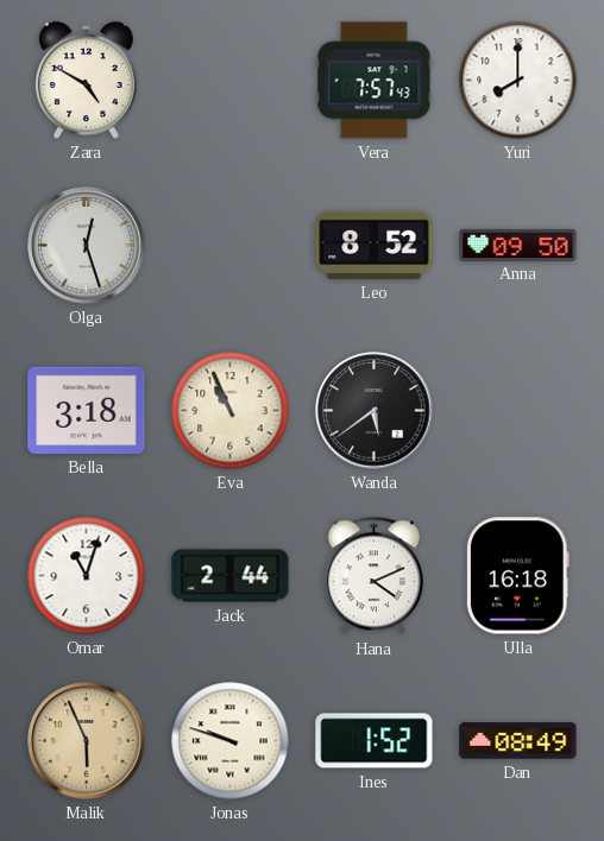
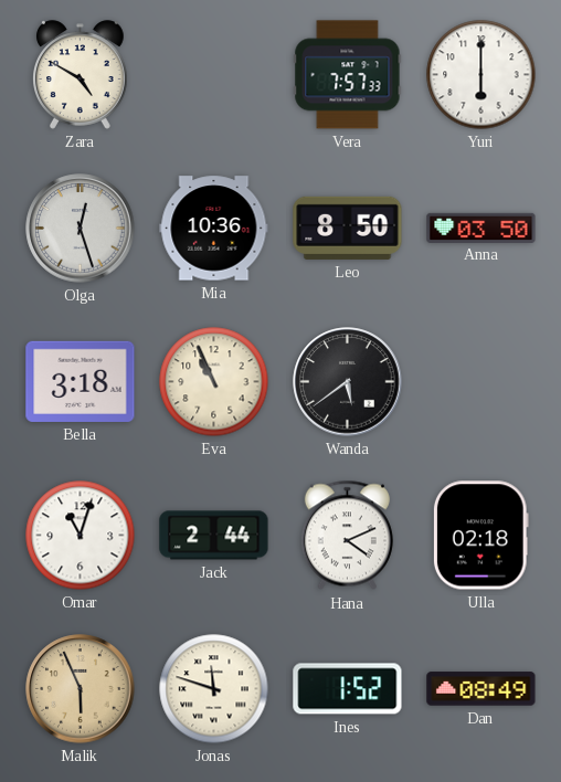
Vera: 7:57:43 -> 7:57:33
Yuri: 8:00 -> 6:00
Mia: none -> 10:36
Leo: 8:52 -> 8:50
Anna: 09:50 -> 03:50
Ulla: 16:18 -> 02:18
Jonas: 9:48 -> 11:48
